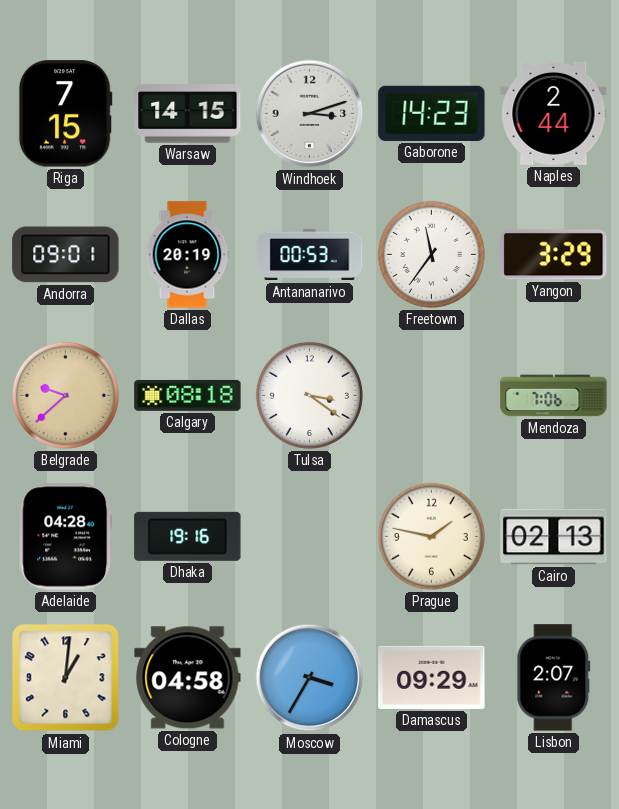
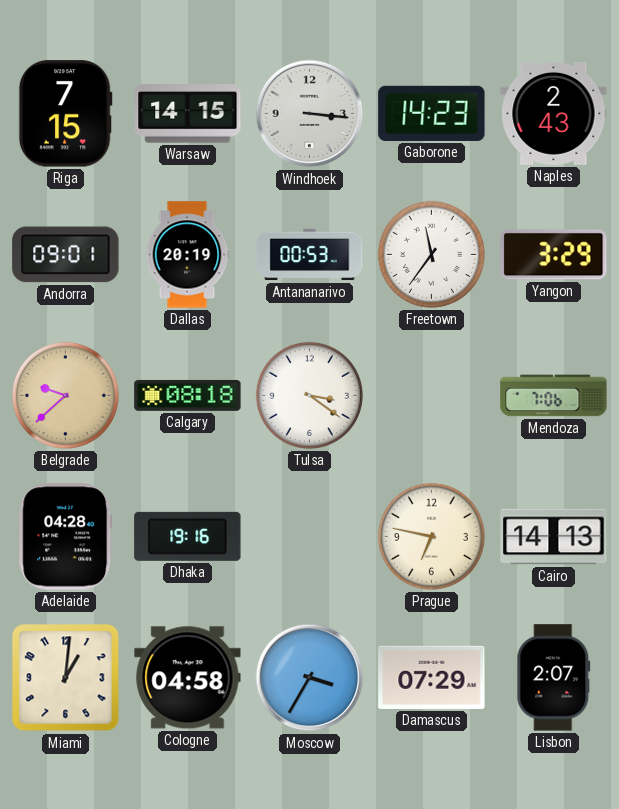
Windhoek: 3:12 -> 3:16
Naples: 2:44 -> 2:43
Prague: 1:47 -> 6:47
Cairo: 02:13 -> 14:13
Damascus: 09:29 -> 07:29
